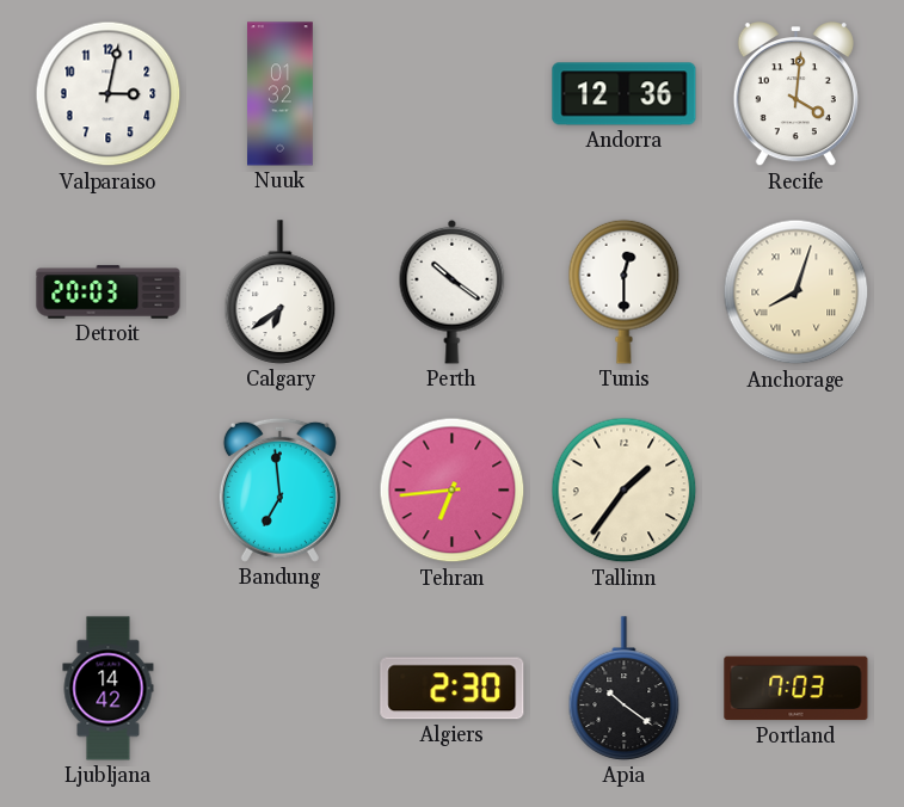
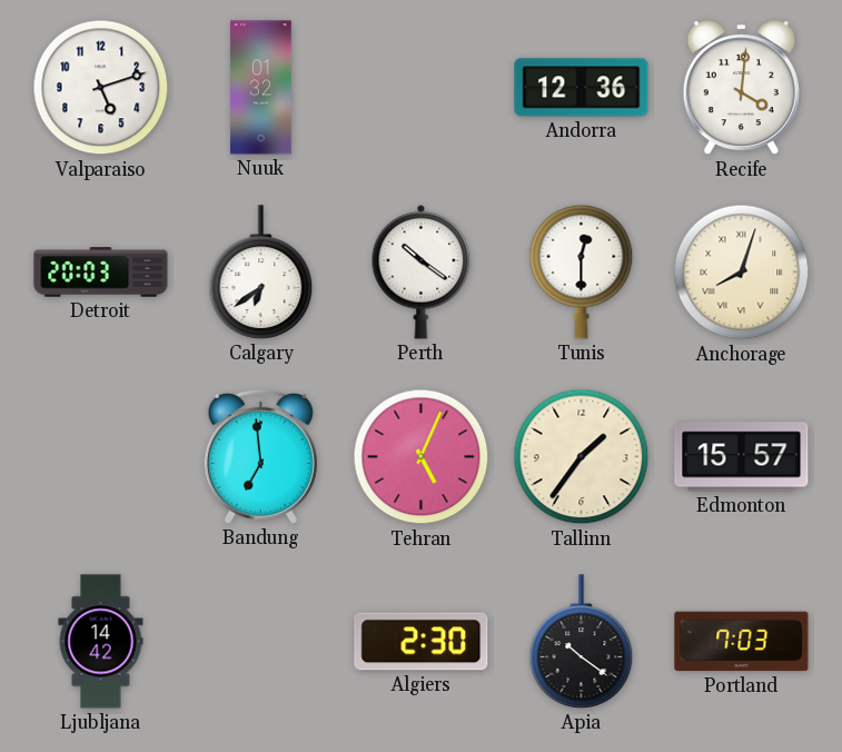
Valparaiso: 3:02 -> 5:12
Tehran: 6:44 -> 5:04
Edmonton: none -> 15:57
